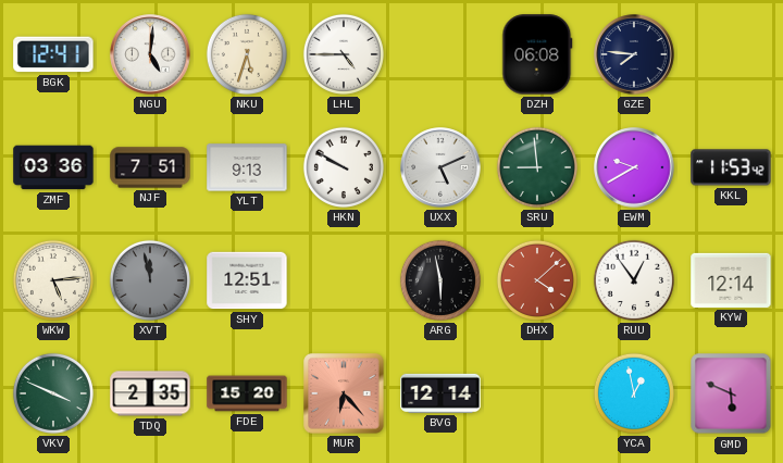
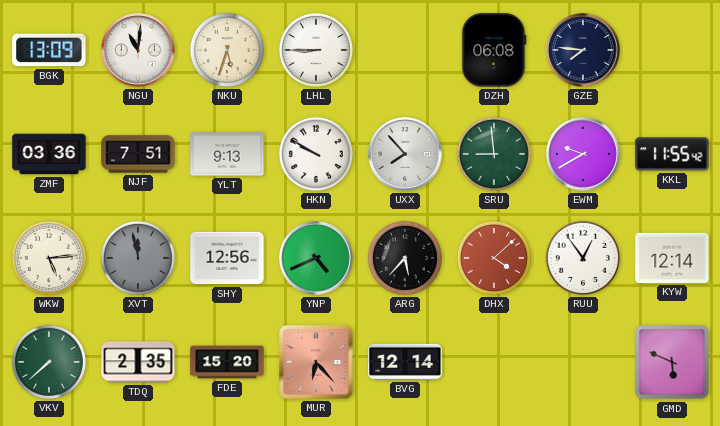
BGK: 12:41 -> 13:09
NGU: 5:01 -> 11:01
LHL: 4:45 -> 8:45
UXX: 5:11 -> 7:53
KKL: 11:53 -> 11:55
SHY: 12:51 -> 12:56
YNP: none -> 4:41
ARG: 5:58 -> 5:37
VKV: 3:49 -> 7:38
YCA: 12:58 -> none
